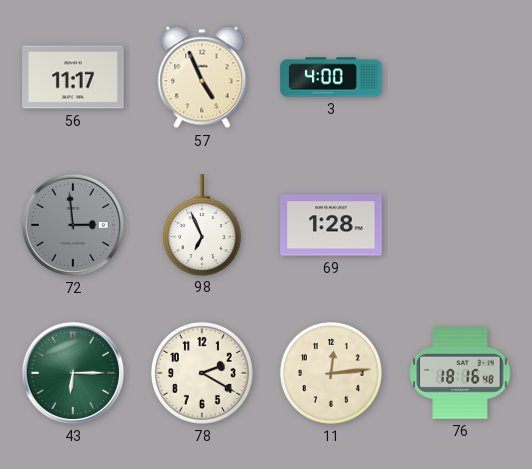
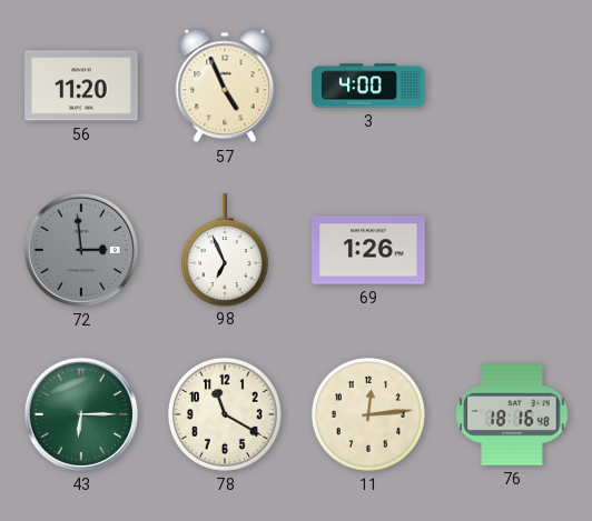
56: 11:17 -> 11:20
69: 1:28 -> 1:26
78: 2:20 -> 11:20
